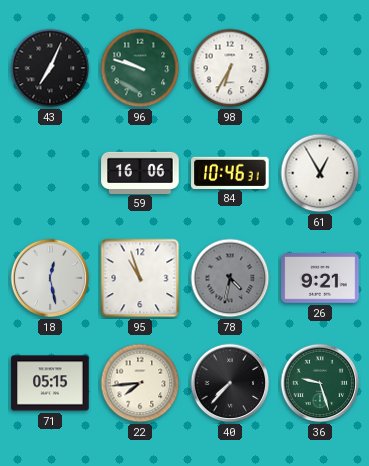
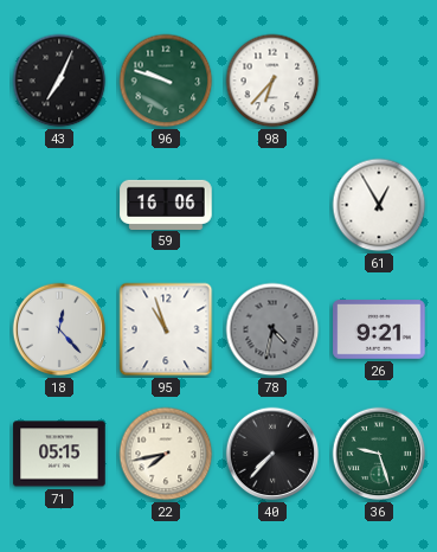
98: 6:35 -> 6:37
84: 10:46 -> none
18: 12:28 -> 12:23
22: 7:44 -> 7:43
